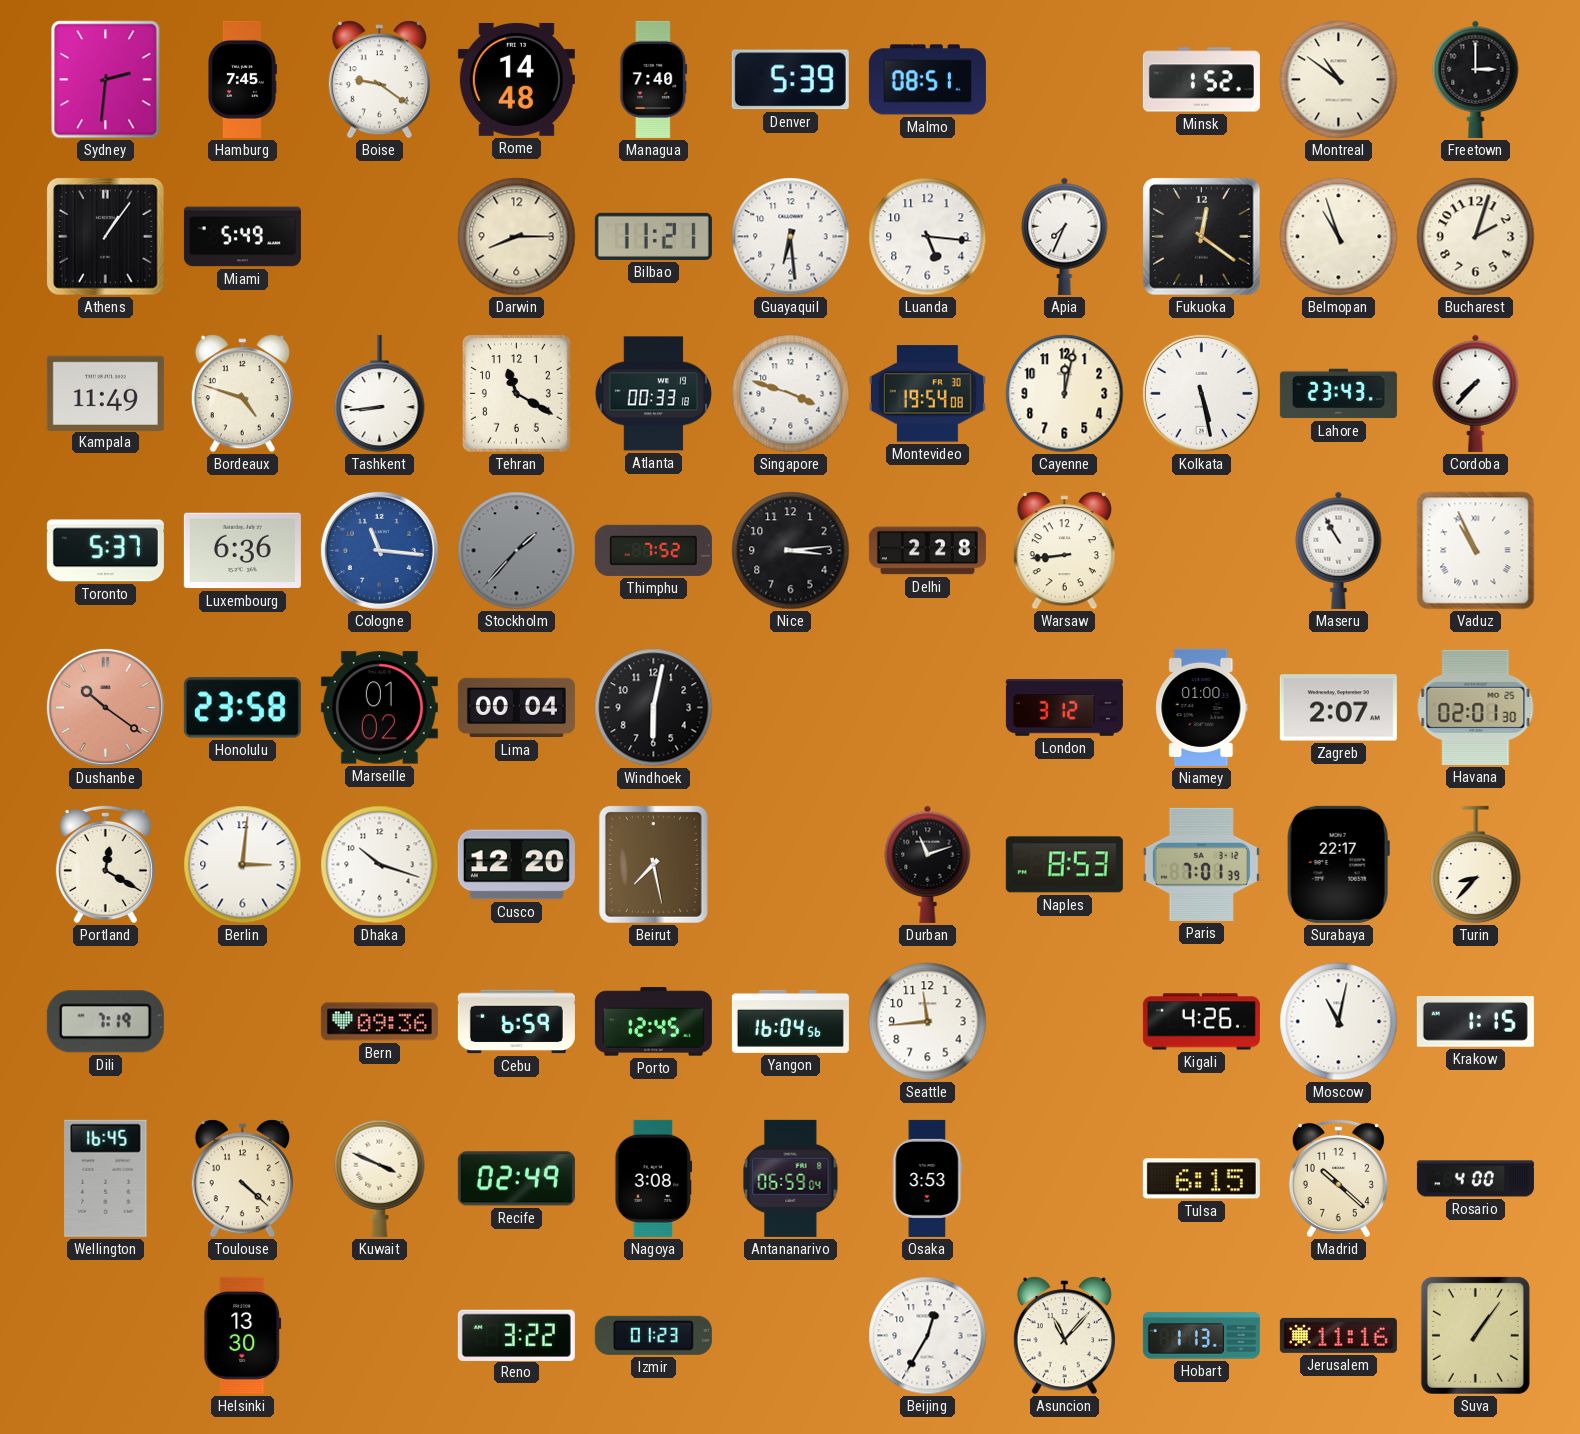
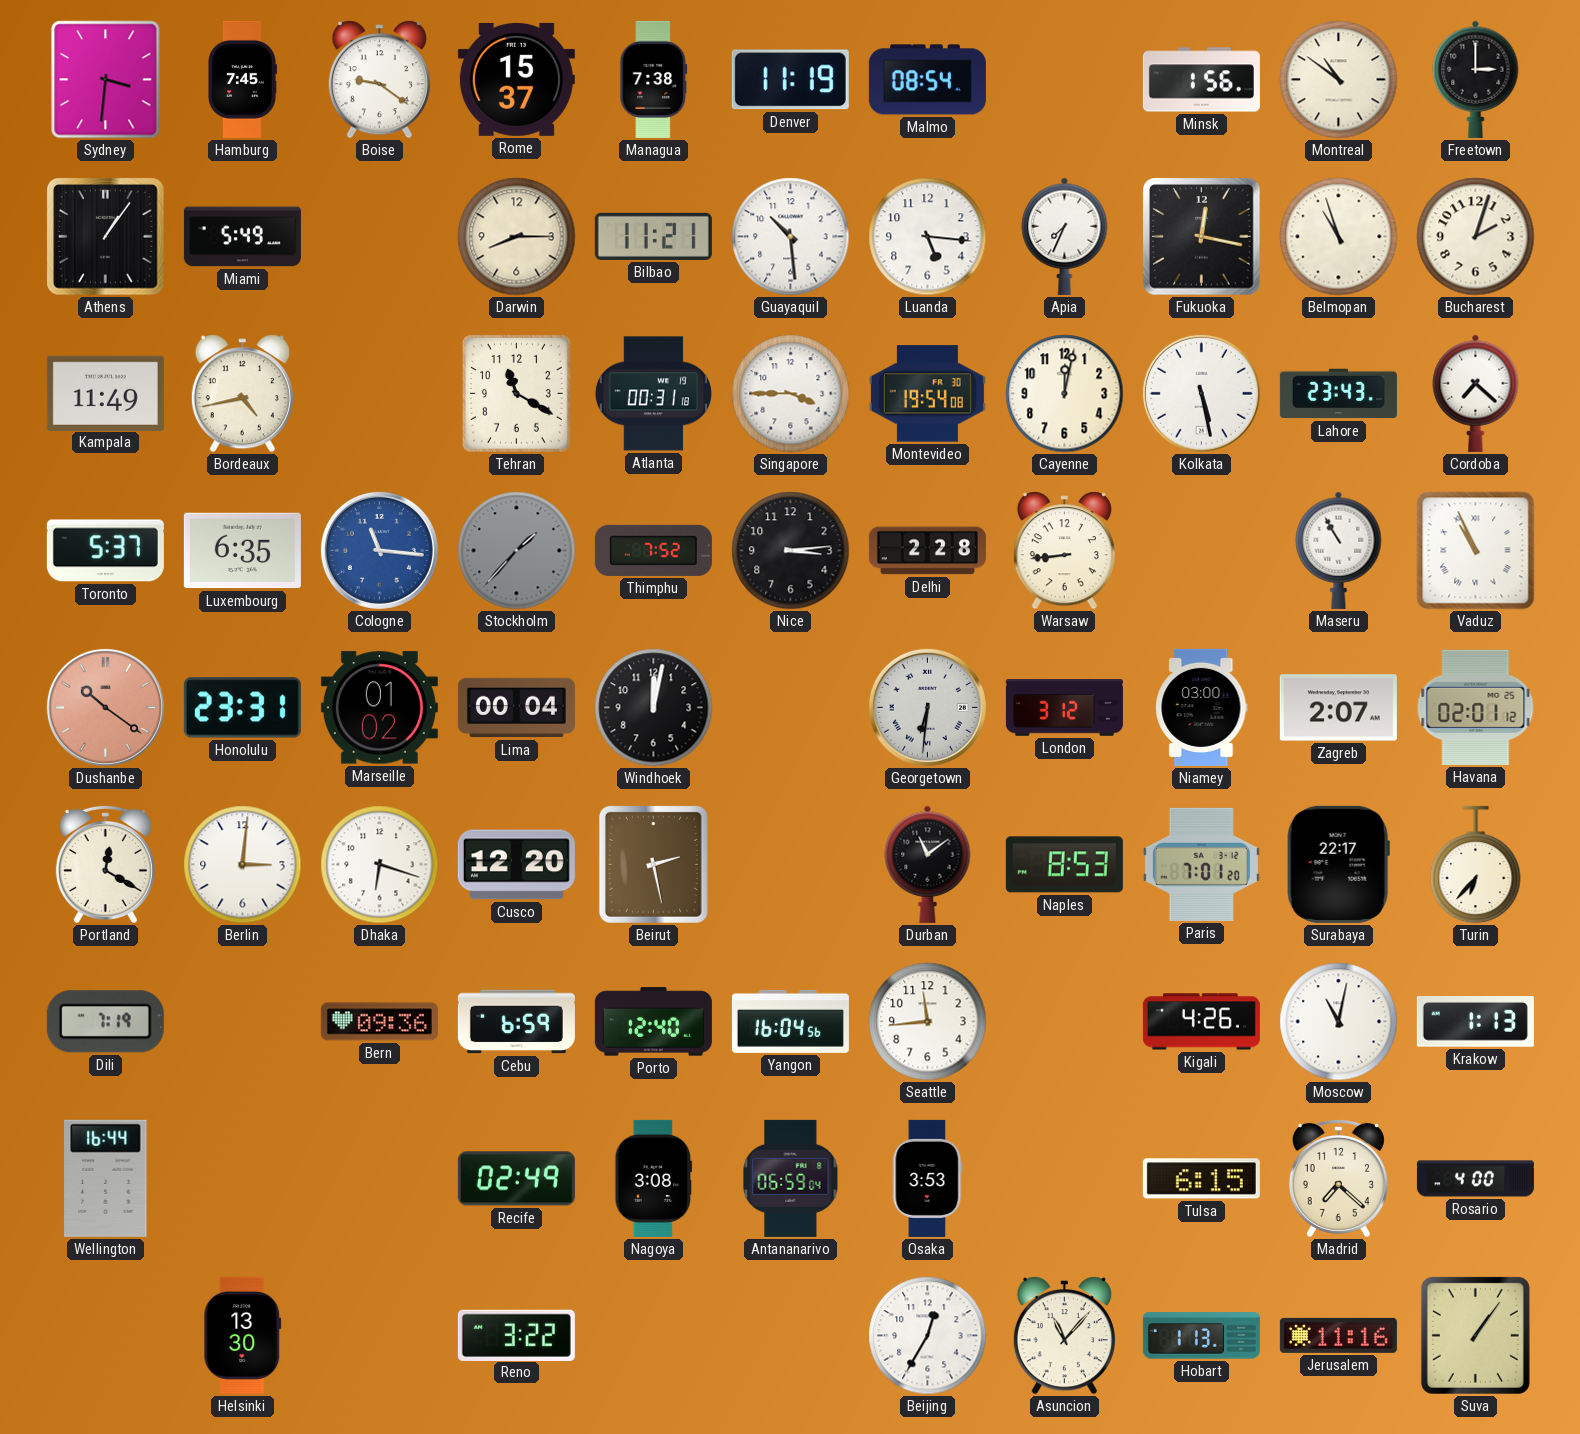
Sydney: 2:31 -> 3:31
Rome: 14:48 -> 15:37
Managua: 7:40 -> 7:38
Denver: 5:39 -> 11:19
Malmo: 08:51 -> 08:54
Minsk: 1:52 -> 1:56
Guayaquil: 6:29 -> 10:29
Fukuoka: 12:21 -> 12:17
Bordeaux: 4:48 -> 4:43
Tashkent: 8:44 -> none
Atlanta: 00:33 -> 00:31
Singapore: 3:48 -> 3:45
Cordoba: 7:37 -> 7:22
Luxembourg: 6:36 -> 6:35
Honolulu: 23:58 -> 23:31
Windhoek: 6:02 -> 12:02
Georgetown: none -> 6:31
Niamey: 01:00 -> 03:00
Havana: 02:01:30 -> 02:01:12
Dhaka: 10:18 -> 6:18
Beirut: 7:28 -> 2:28
Durban: 11:12 -> 11:09
Paris: 7:01:39 -> 7:01:20
Turin: 8:37 -> 6:37
Porto: 12:45 -> 12:40
Krakow: 1:15 -> 1:13
Wellington: 16:45 -> 16:44
Toulouse: 4:22 -> none
Kuwait: 3:49 -> none
Madrid: 10:22 -> 7:22
Izmir: 01:23 -> none
